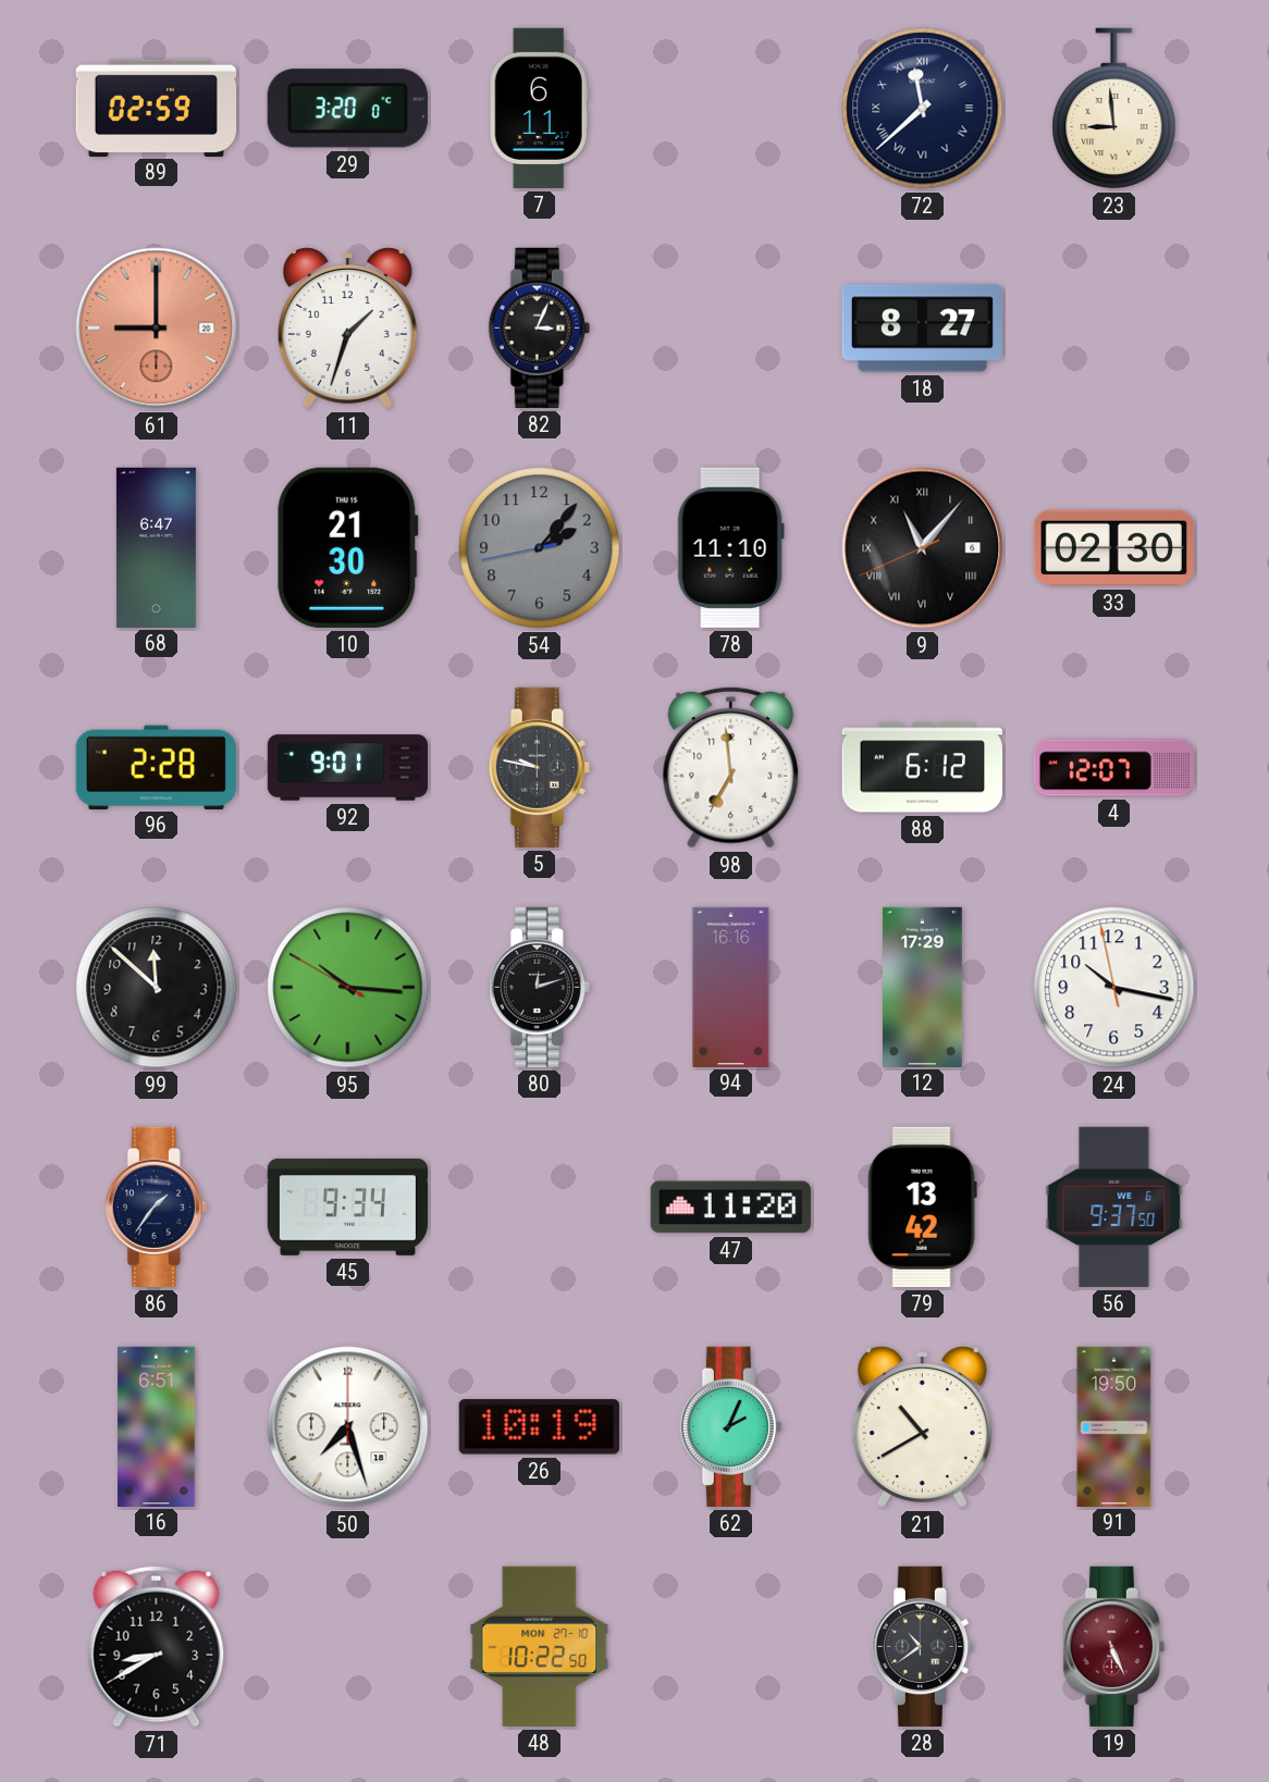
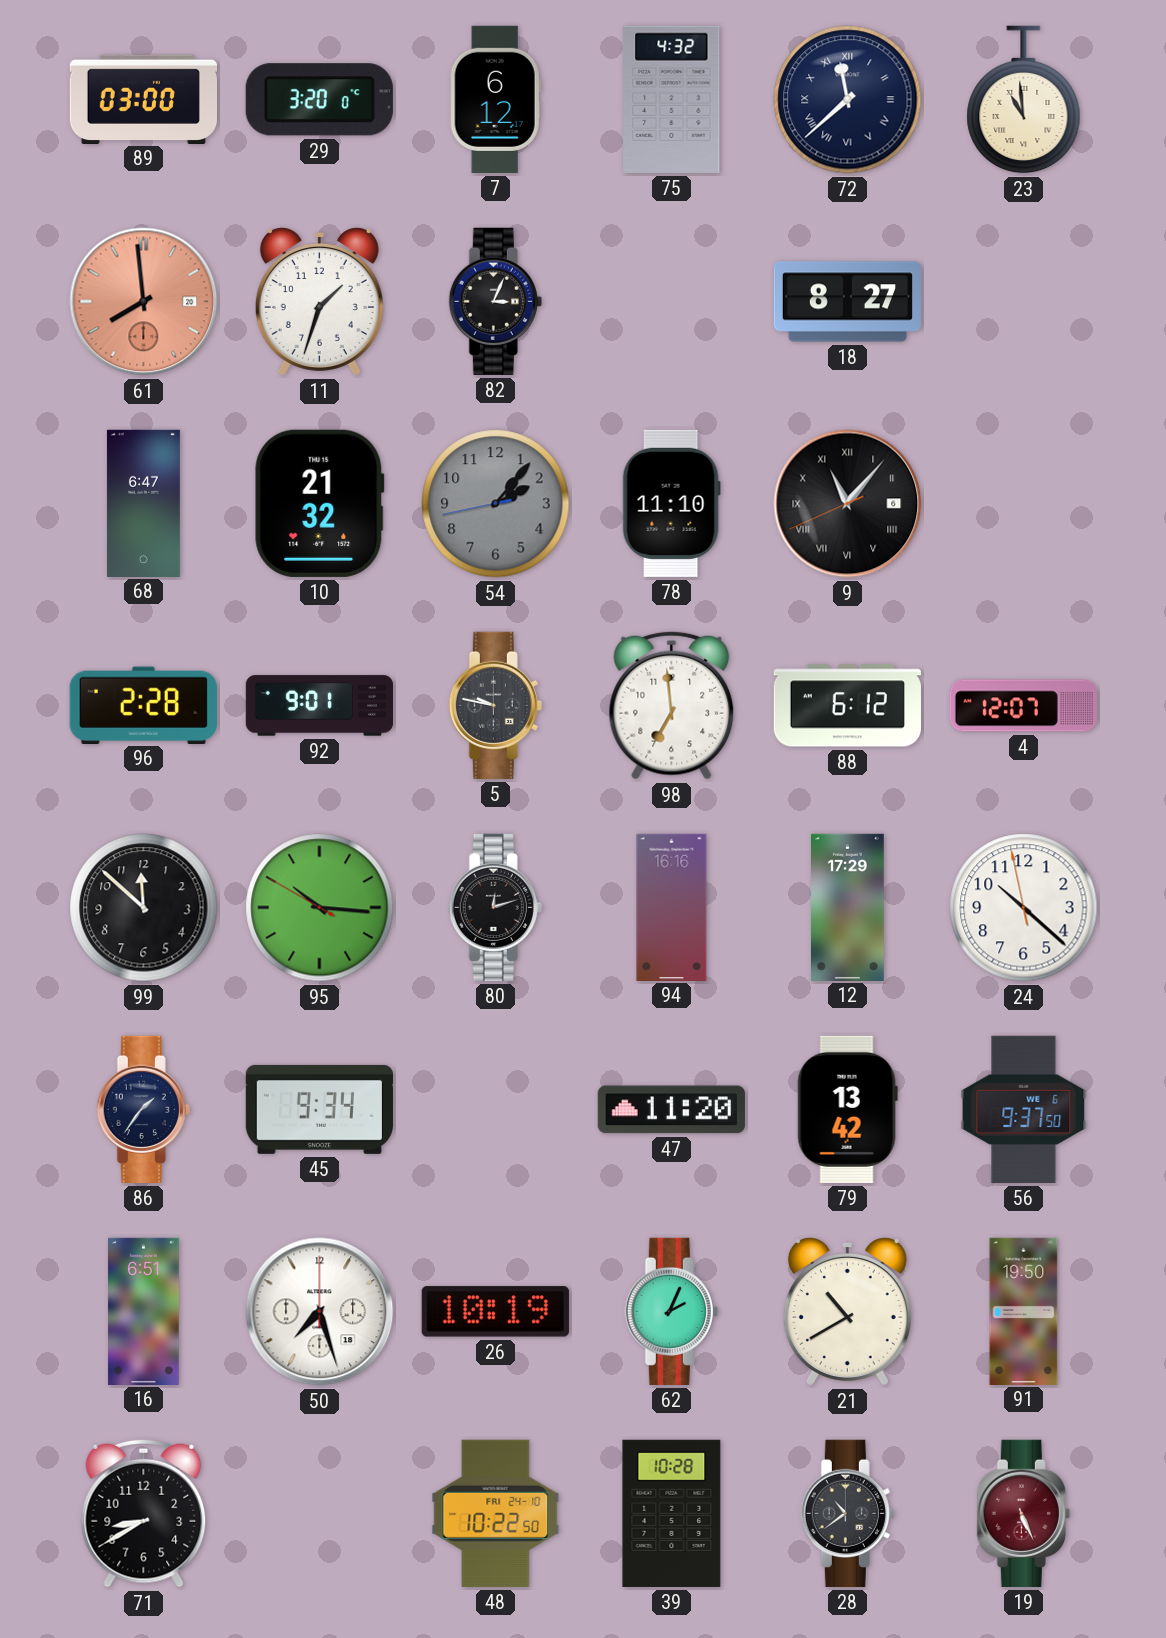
89: 02:59 -> 03:00
7: 6:11 -> 6:12
75: none -> 4:32
23: 8:59 -> 10:59
61: 9:00 -> 7:59
10: 21:30 -> 21:32
33: 02:30 -> none
24: 10:16 -> 10:21
48 date: MON 27-10 -> FRI 24-10
39: none -> 10:28
